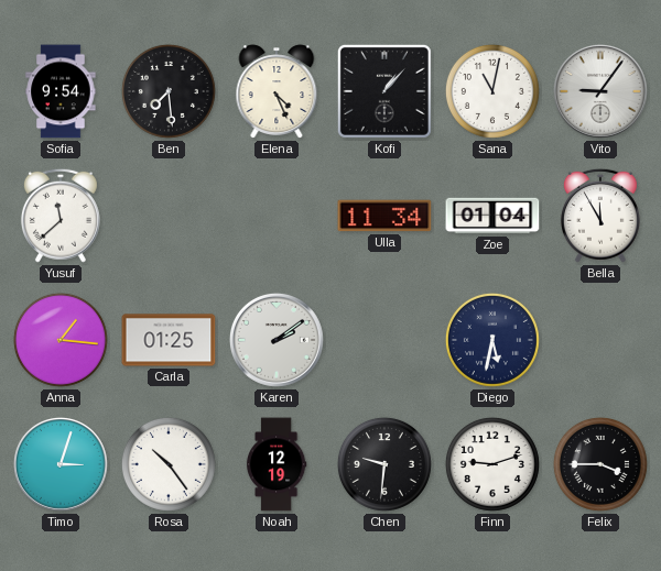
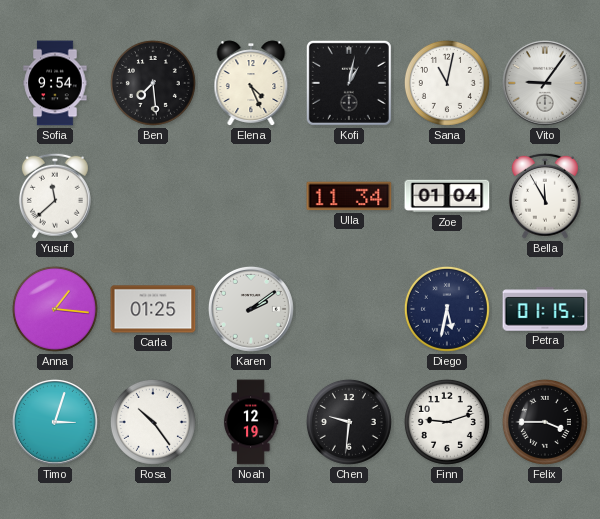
Kofi: 1:07 -> 1:02
Petra: none -> 01:15
